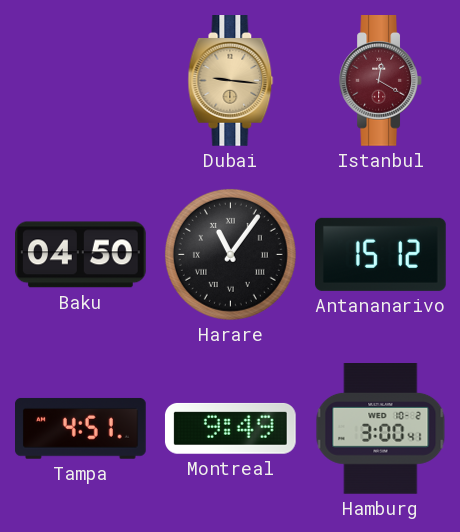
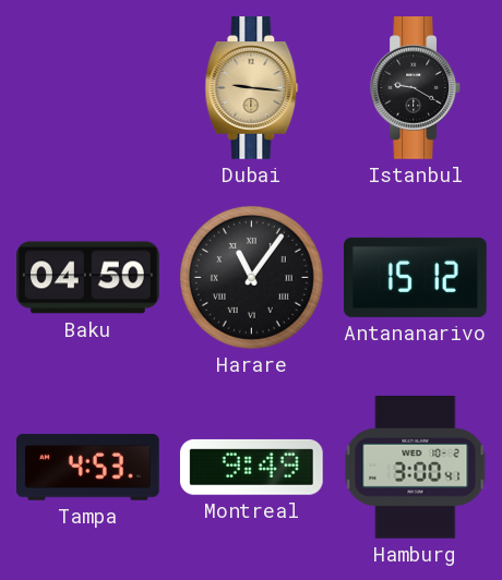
Istanbul: 12:20 -> 9:20
Istanbul dial: burgundy -> black
Tampa: 4:51 -> 4:53
